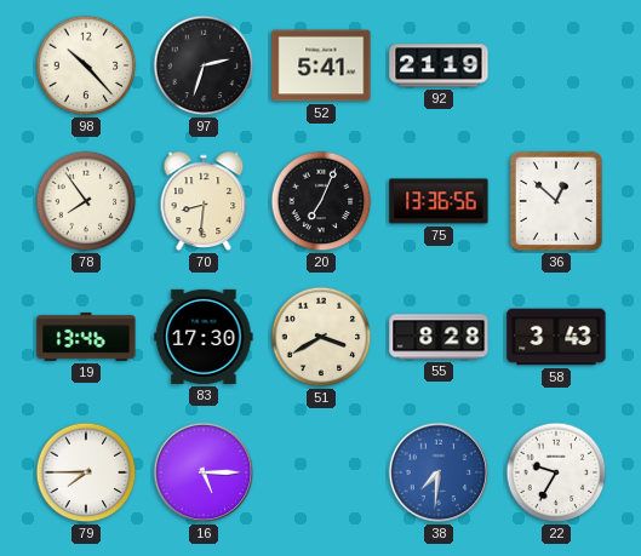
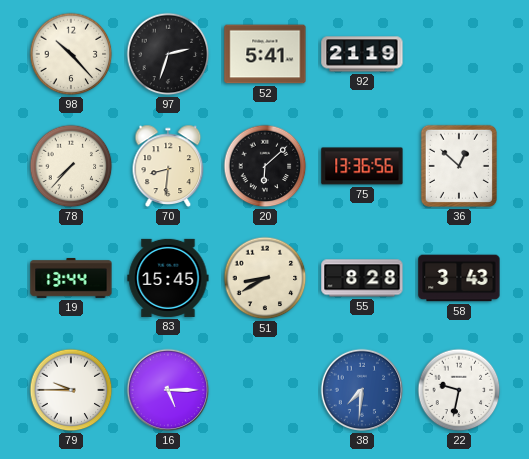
78: 7:54 -> 7:37
20: 7:04 -> 6:08
19: 13:46 -> 13:44
83: 17:30 -> 15:45
51: 3:40 -> 8:40
79: 7:45 -> 9:45
22: 9:35 -> 9:32
